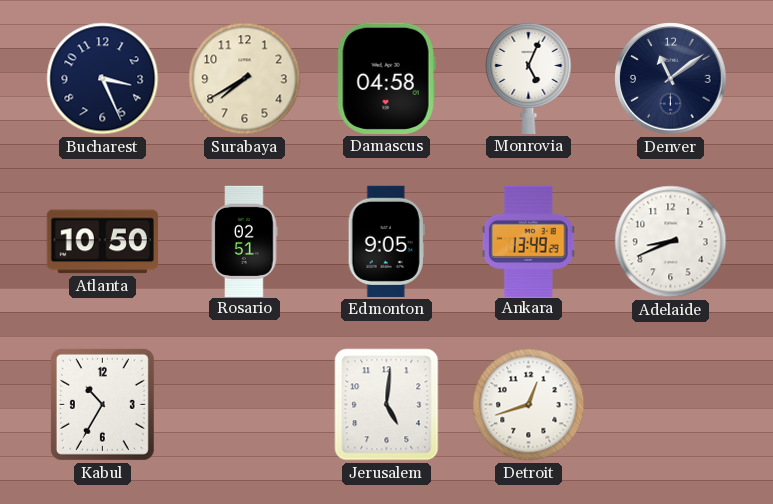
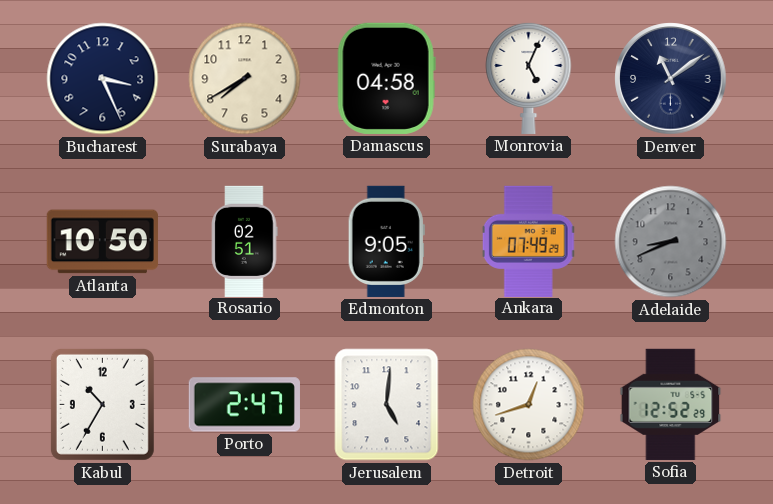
Ankara: 13:49 -> 07:49
Adelaide dial: white -> grey
Porto: none -> 2:47
Sofia: none -> 12:52
